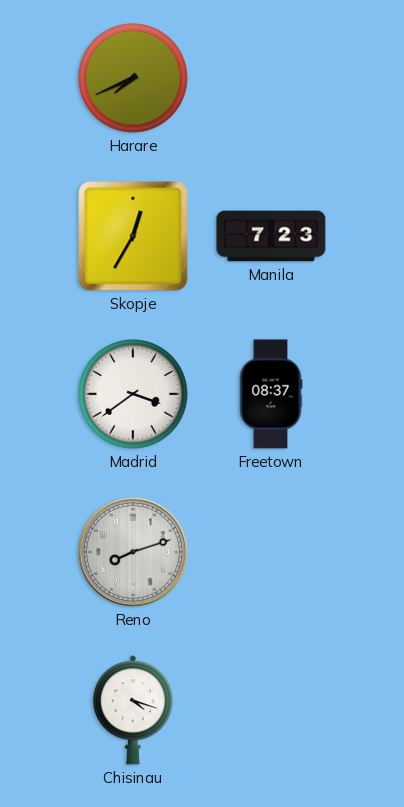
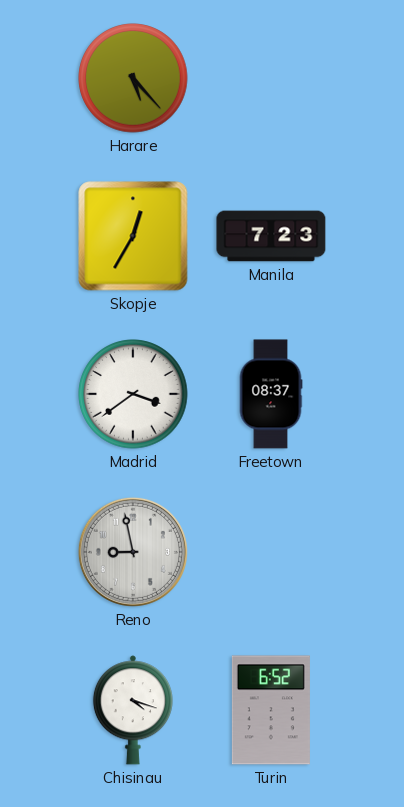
Harare: 7:41 -> 5:23
Reno: 8:12 -> 8:58
Turin: none -> 6:52
